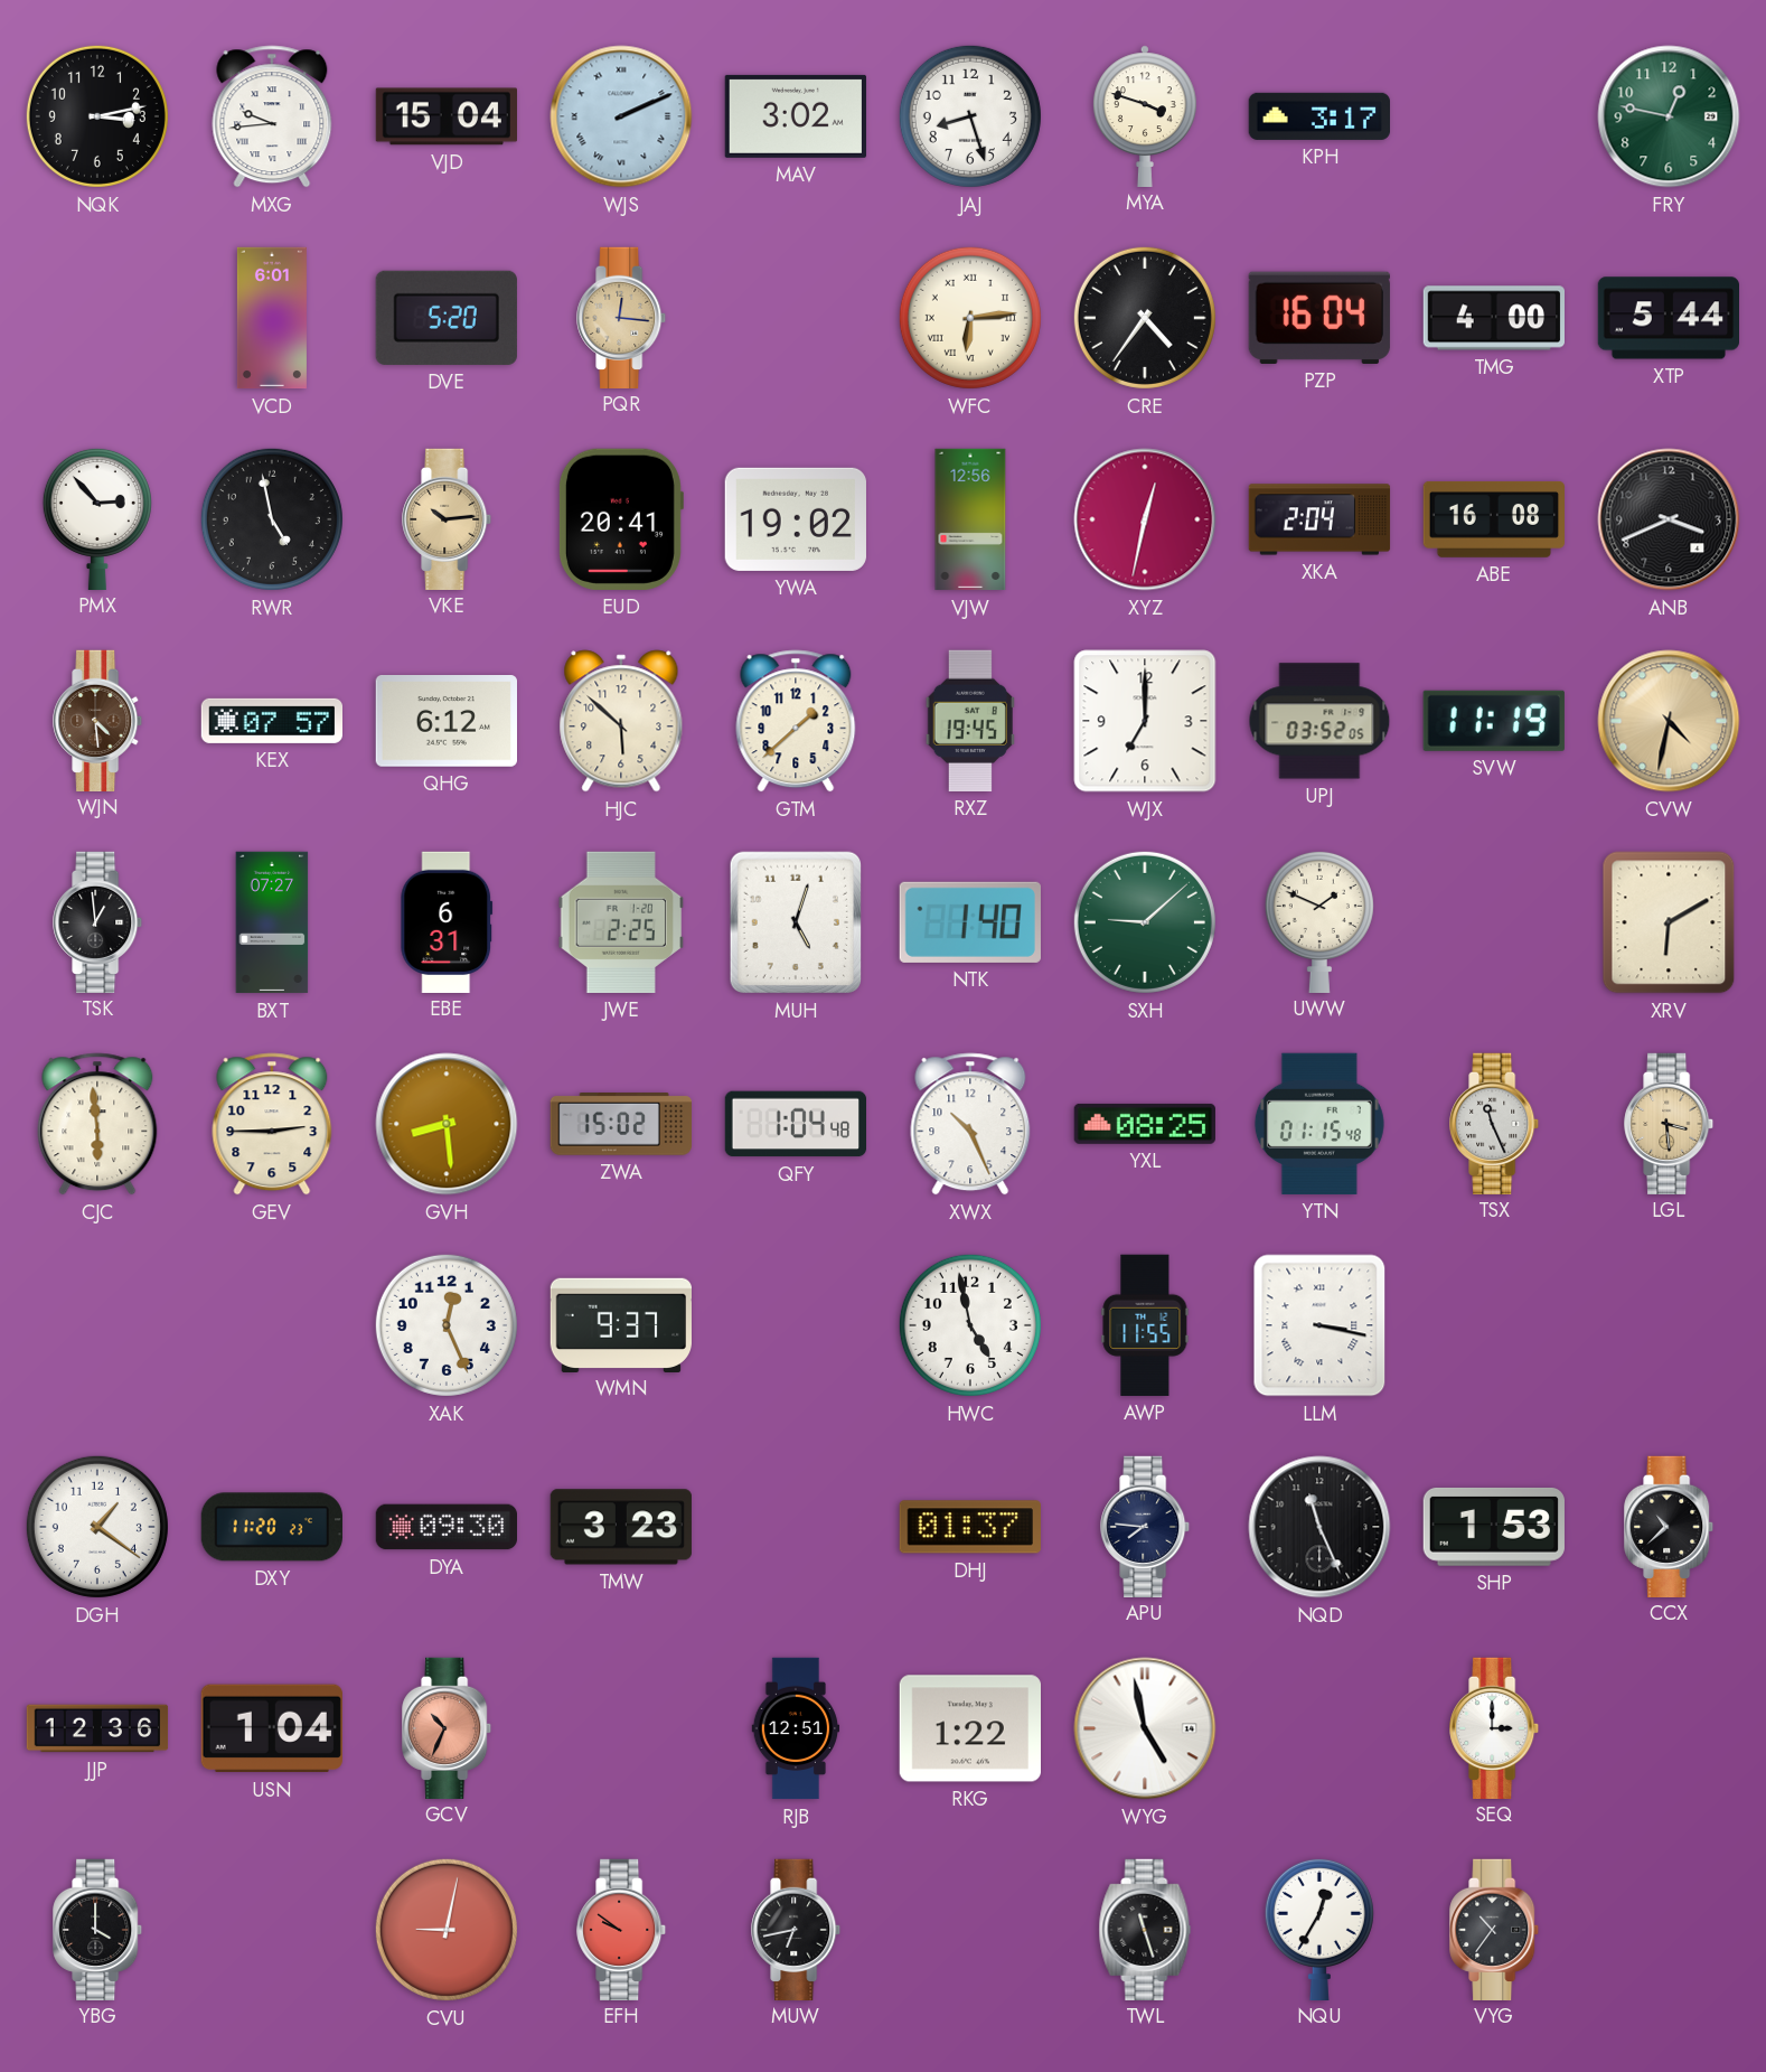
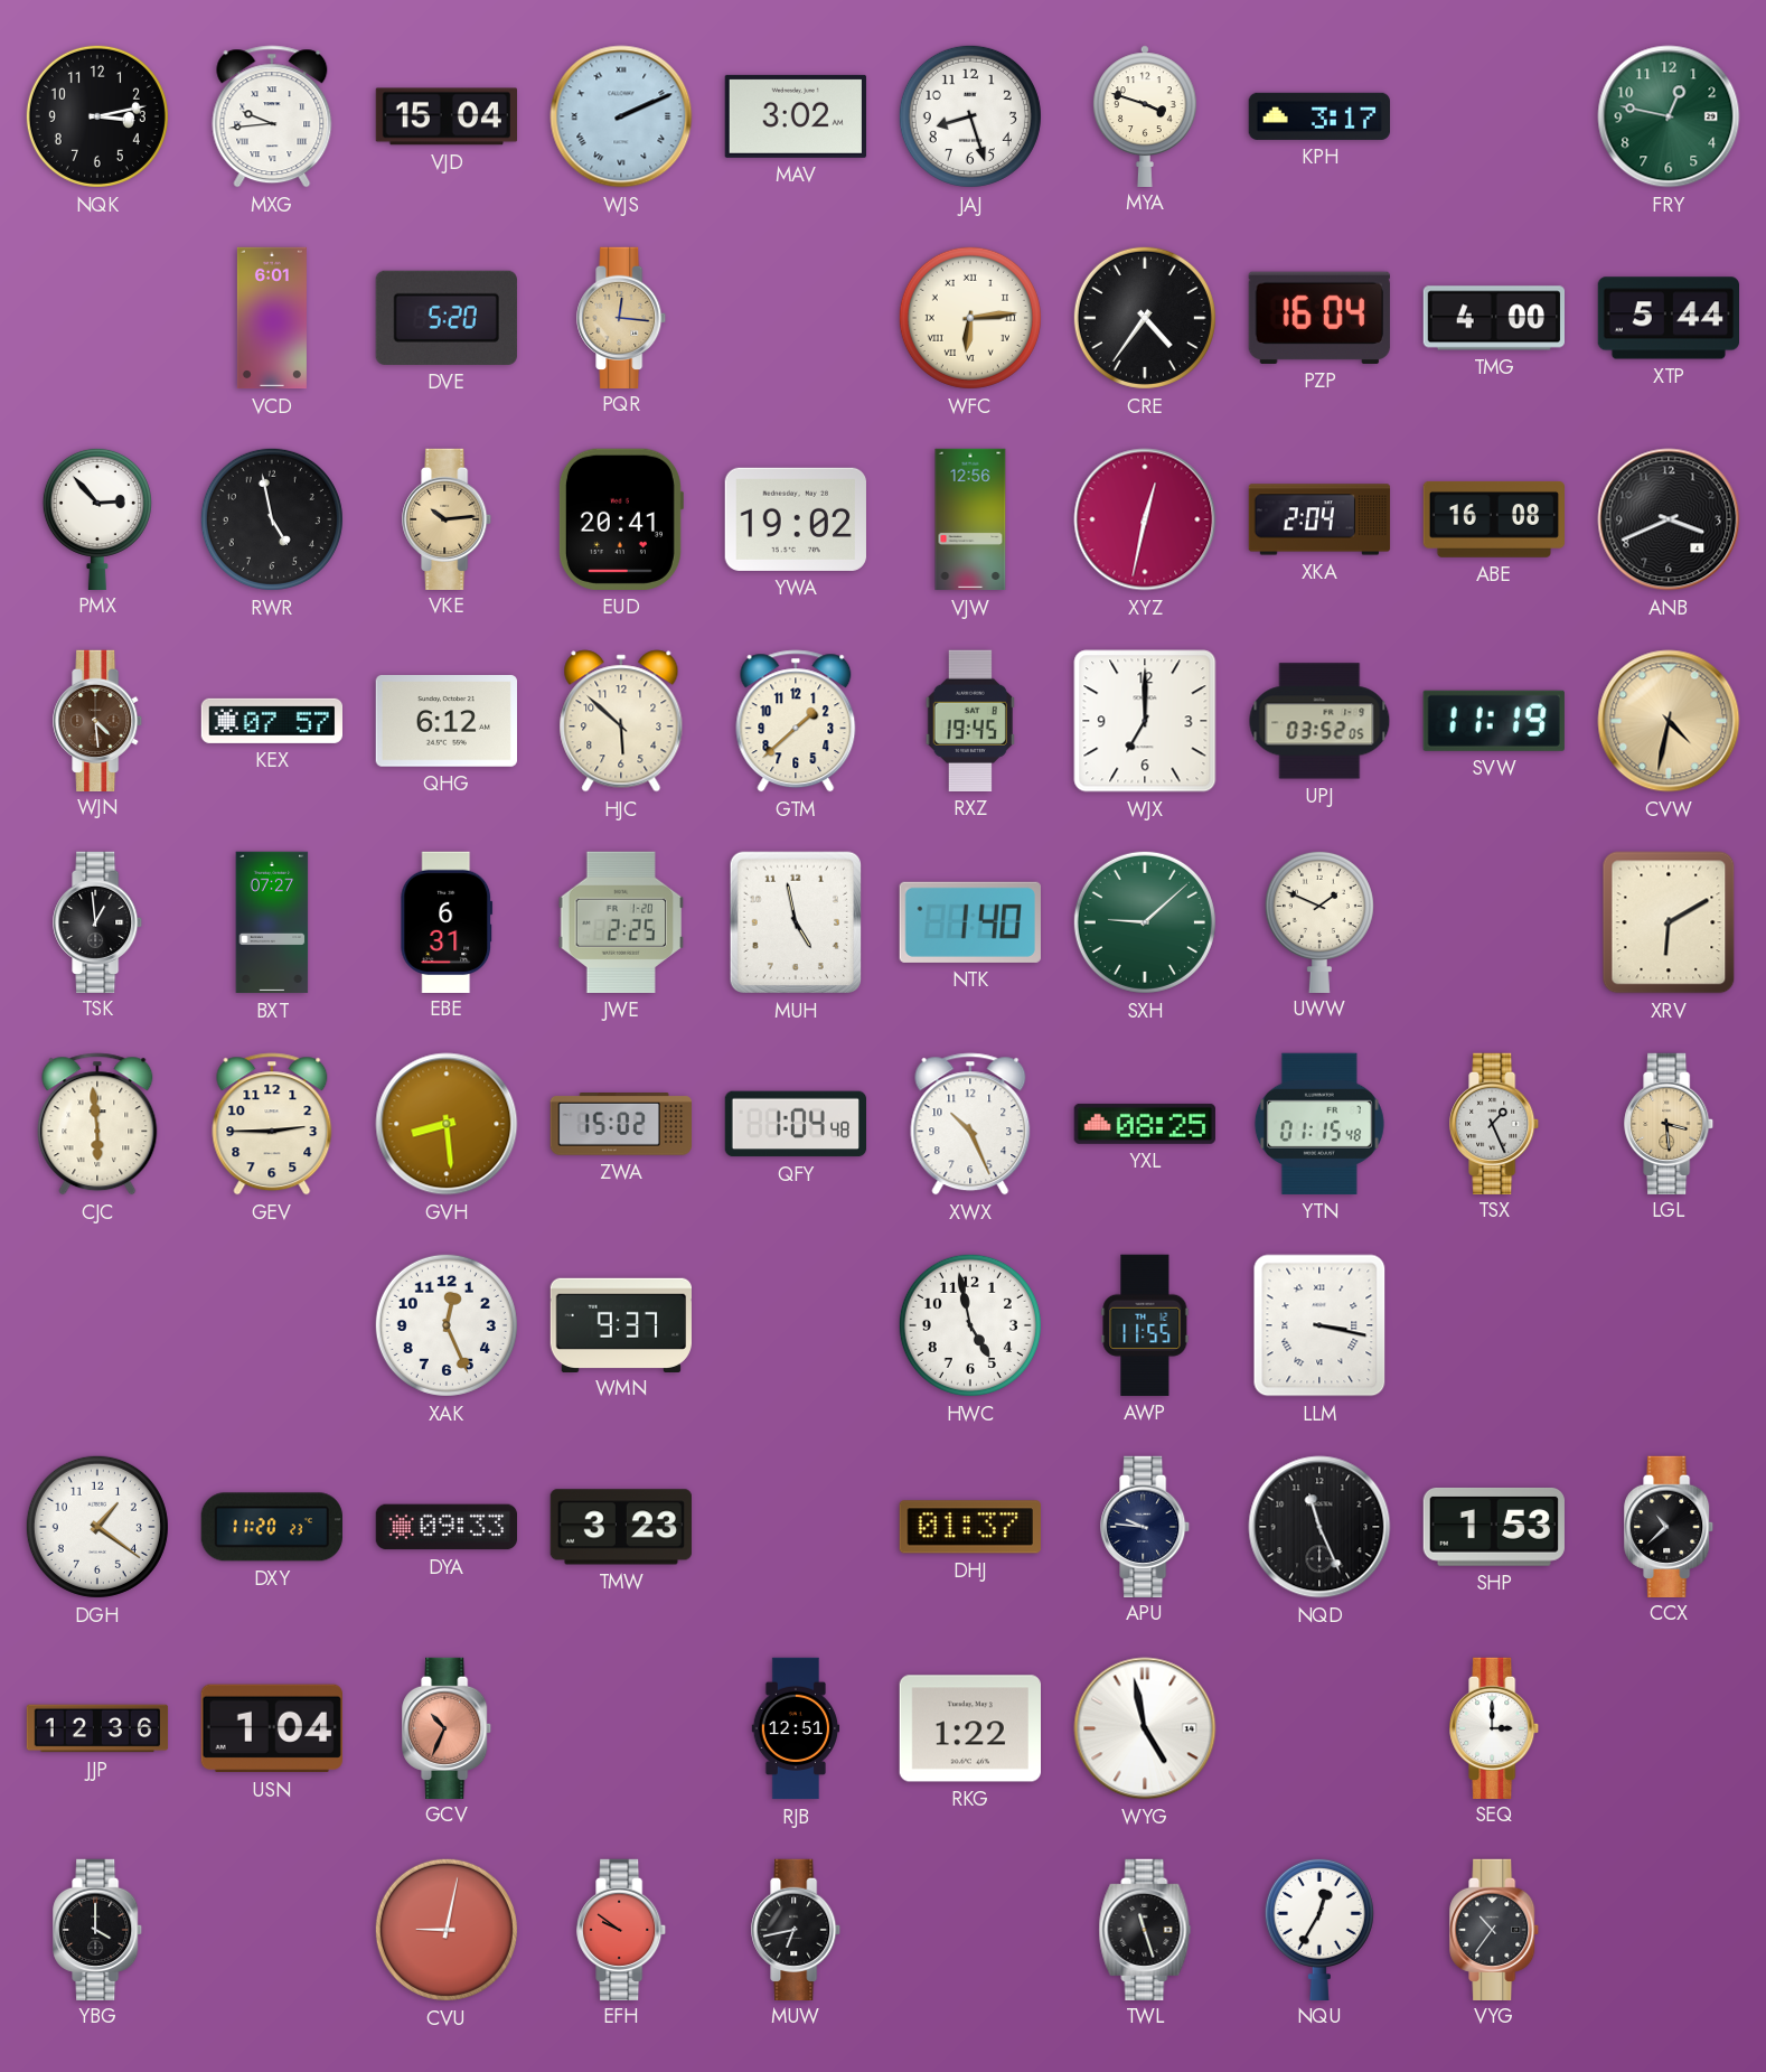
MUH: 5:03 -> 4:58
TSX: 11:26 -> 1:26
DYA: 09:30 -> 09:33
APU: 7:46 -> 9:46
